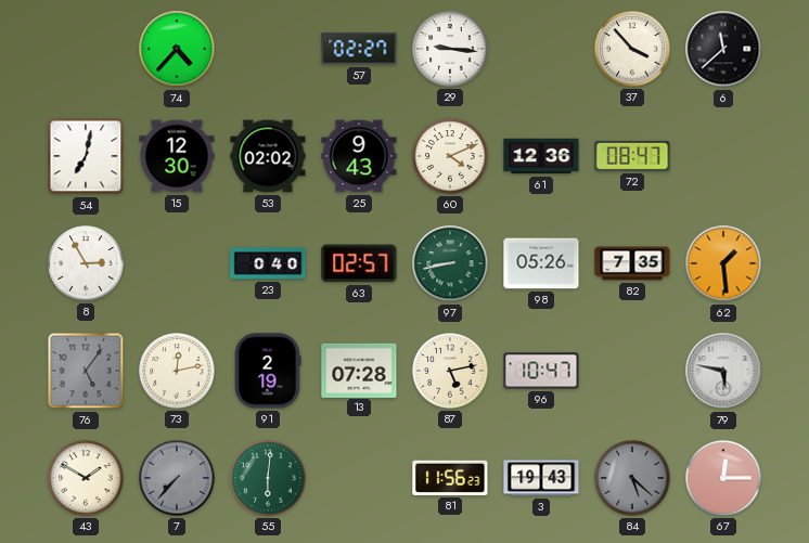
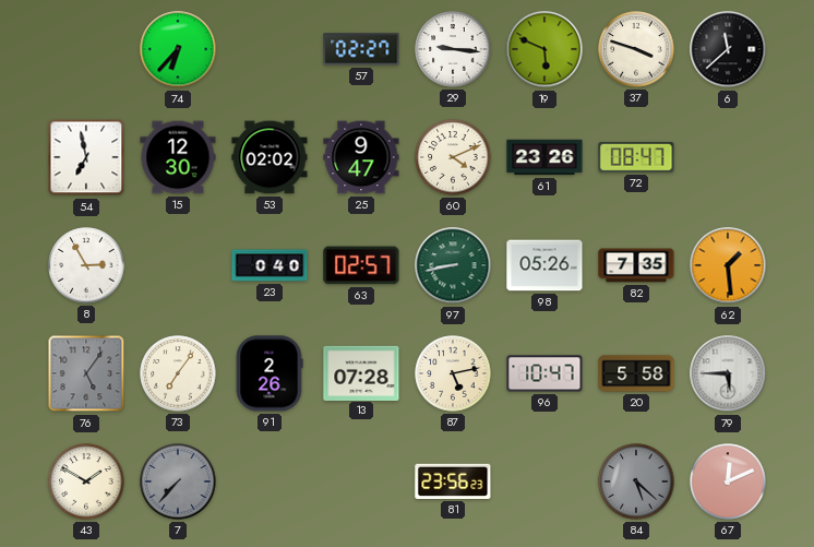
74: 4:37 -> 6:37
19: none -> 5:49
37: 3:53 -> 3:48
54: 7:02 -> 6:58
25: 9:43 -> 9:47
61: 12:36 -> 23:26
73: 12:13 -> 7:06
91: 2:19 -> 2:26
20: none -> 5:58
79: 5:47 -> 5:45
55: 6:01 -> none
81: 11:56 -> 23:56
3: 19:43 -> none
67: 12:15 -> 12:11
